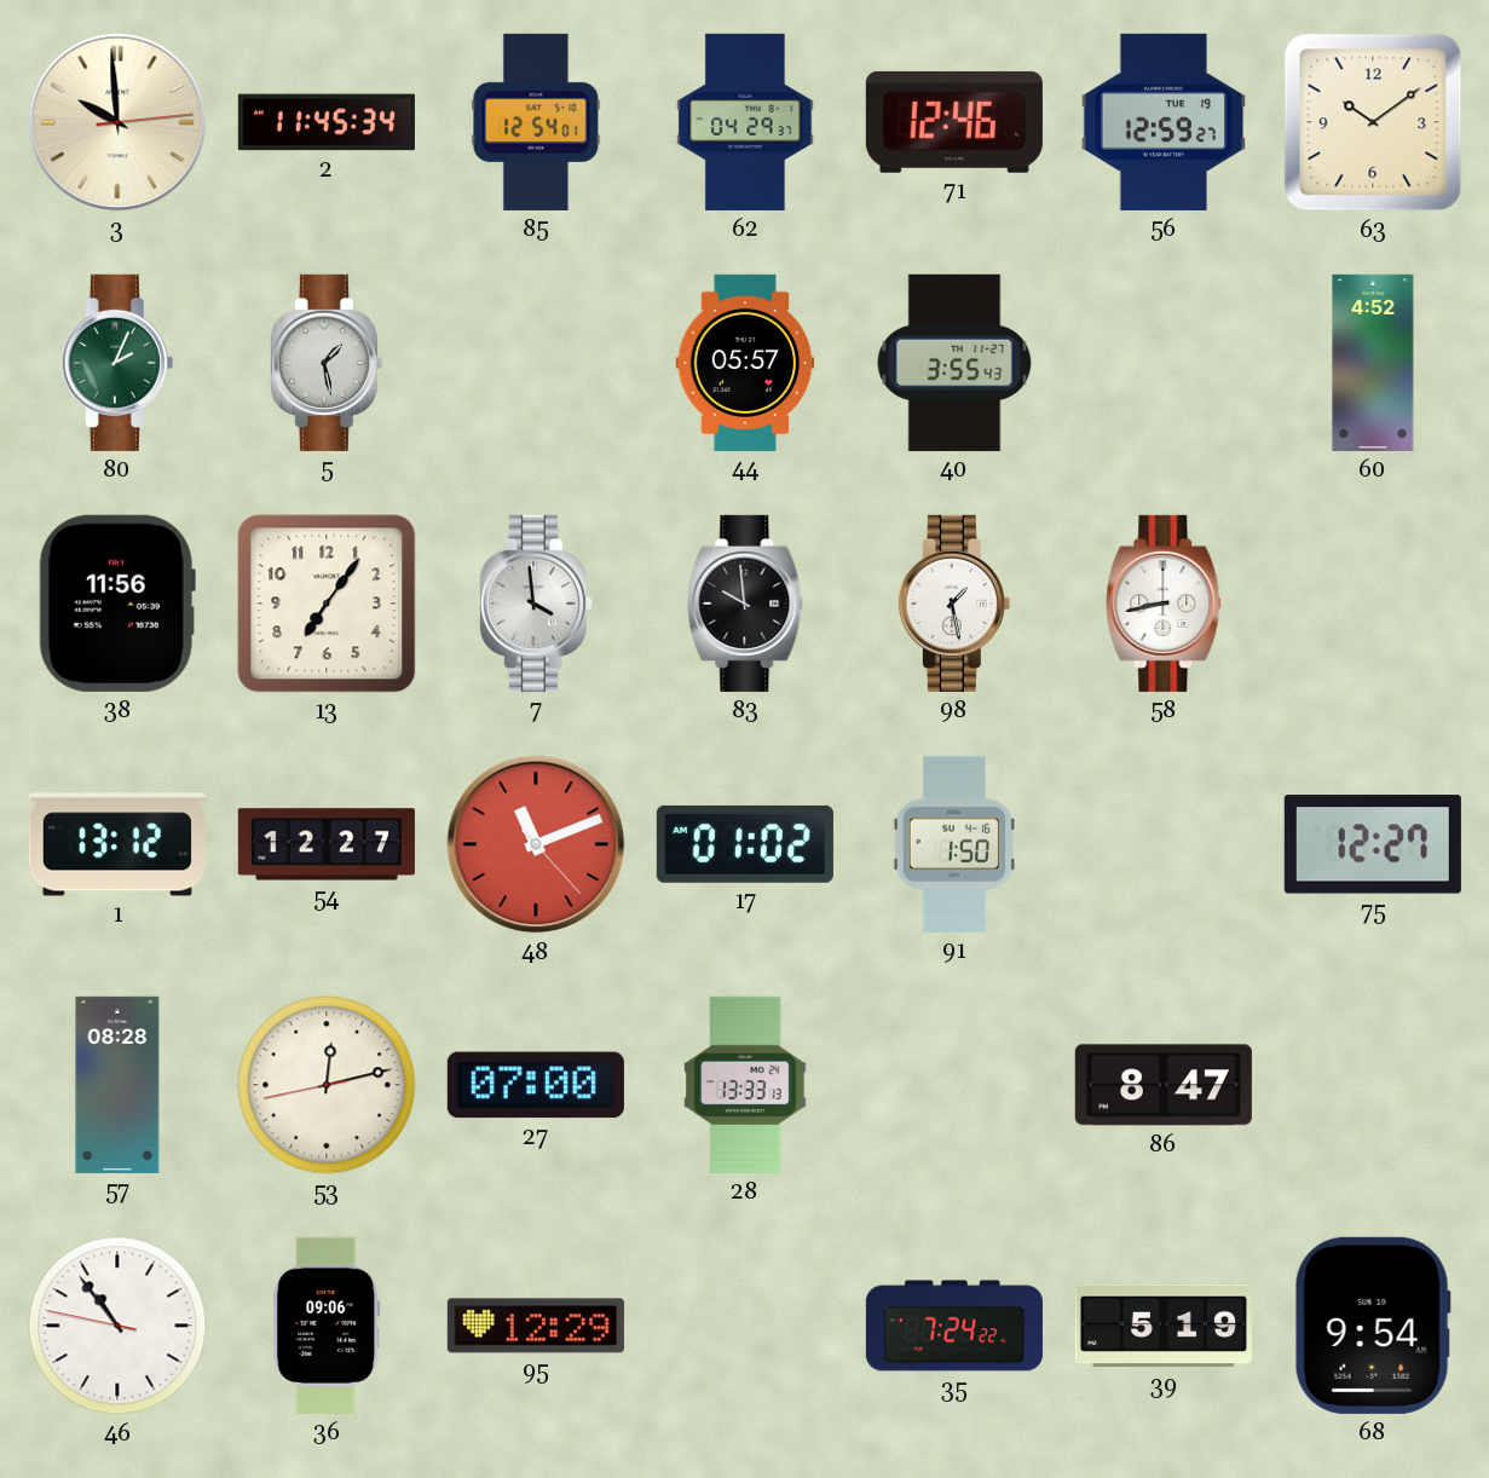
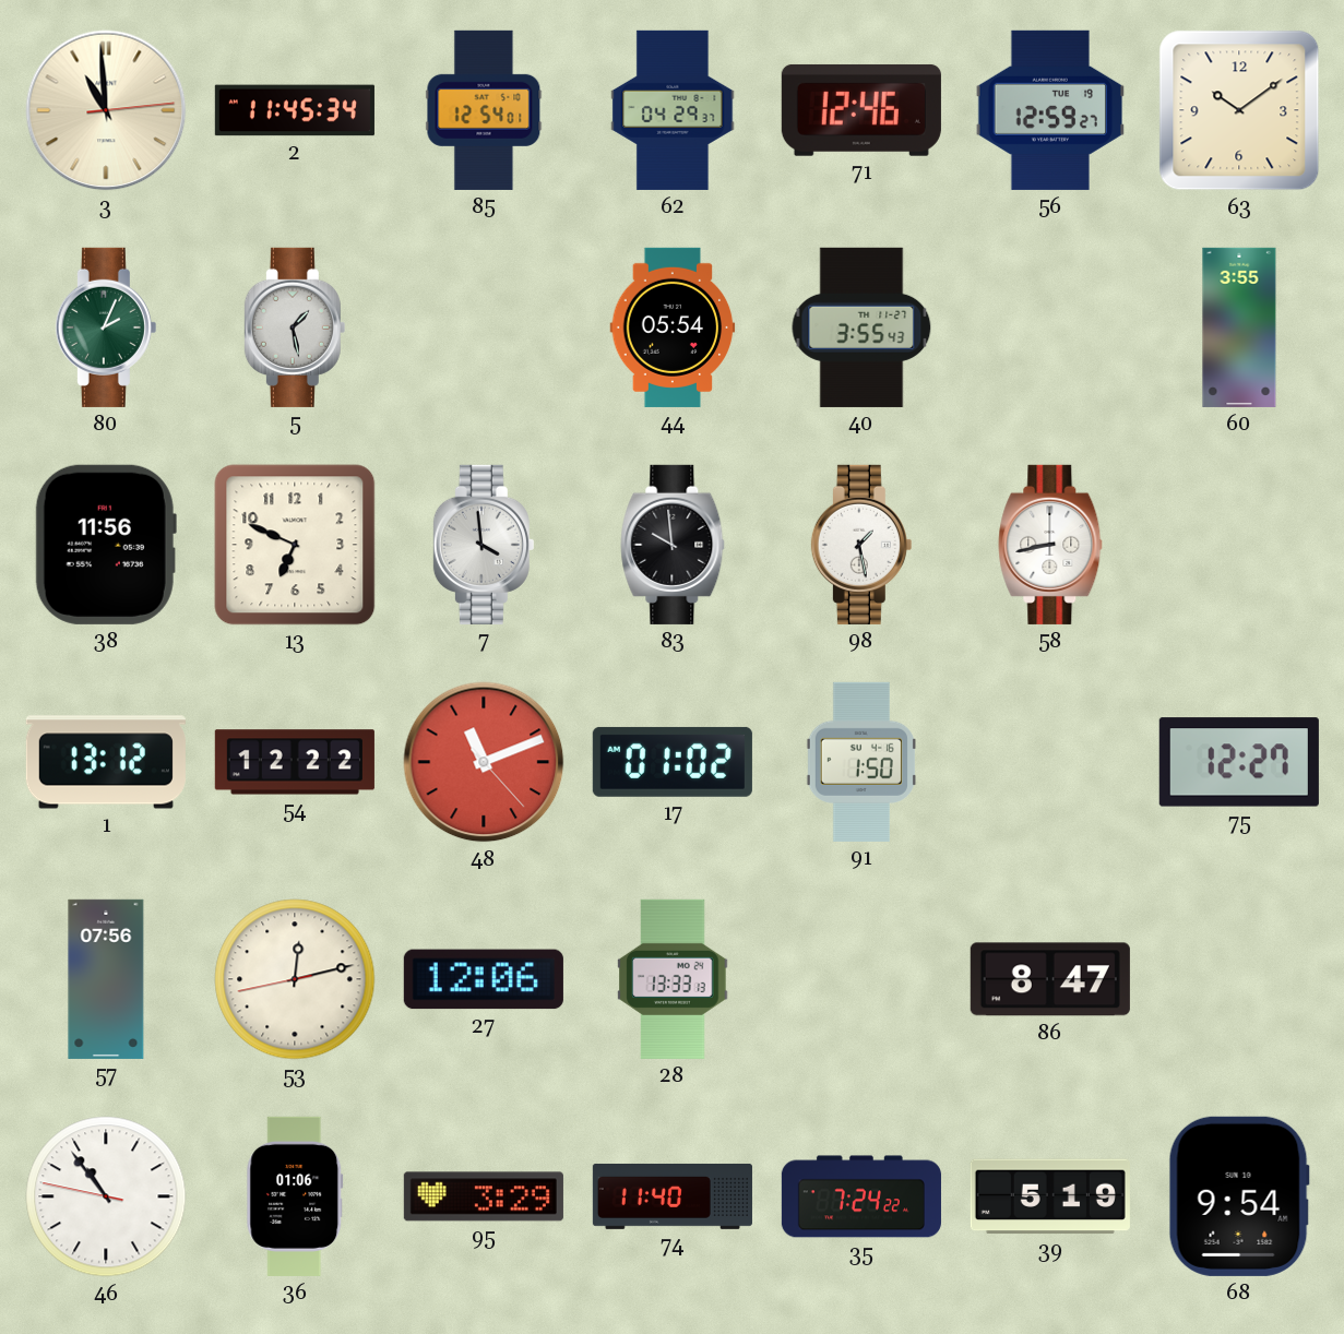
3: 9:59 -> 10:59
44: 05:57 -> 05:54
60: 4:52 -> 3:55
13: 7:06 -> 6:49
54: 12:27 -> 12:22
57: 08:28 -> 07:56
27: 07:00 -> 12:06
36: 09:06 -> 01:06
95: 12:29 -> 3:29
74: none -> 11:40
